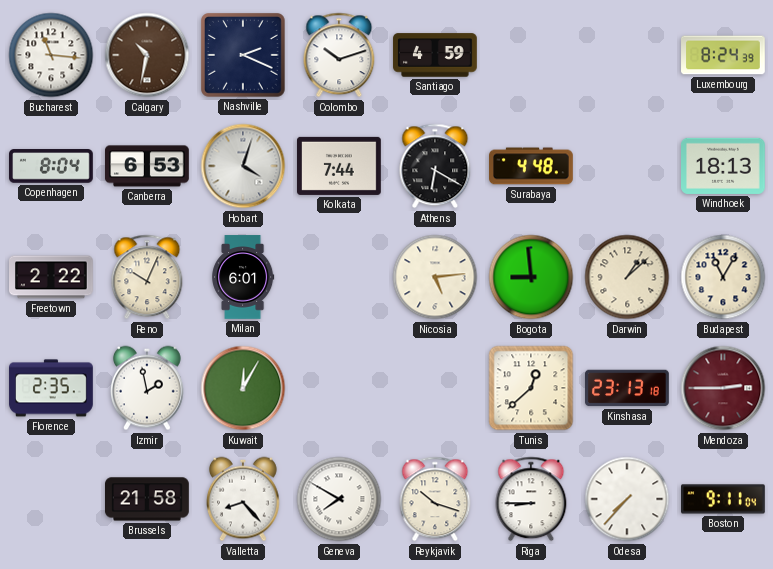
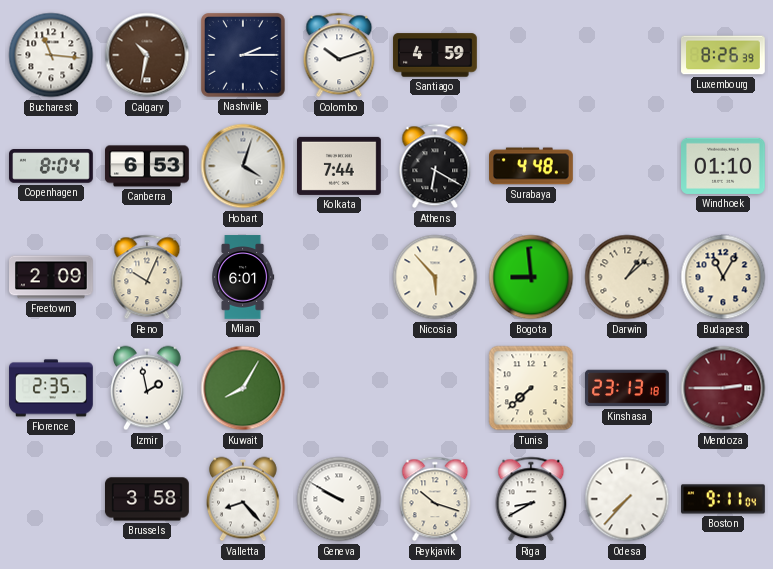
Nashville: 2:19 -> 2:15
Luxembourg: 8:24 -> 8:26
Windhoek: 18:13 -> 01:10
Freetown: 2:22 -> 2:09
Nicosia: 5:14 -> 5:53
Kuwait: 12:05 -> 8:05
Tunis: 12:38 -> 7:38
Brussels: 21:58 -> 3:58
Geneva: 7:50 -> 9:50
Riga: 8:45 -> 8:40
